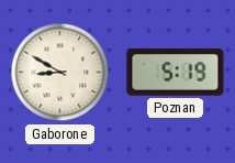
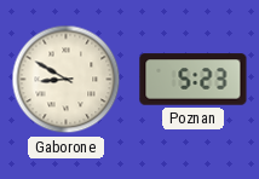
Poznan: 5:19 -> 5:23
